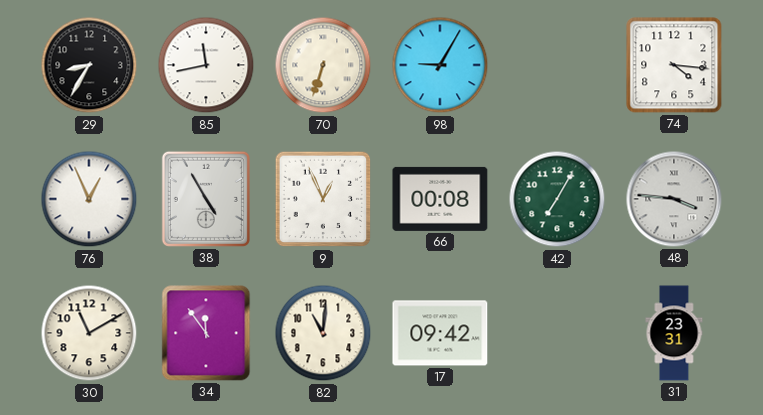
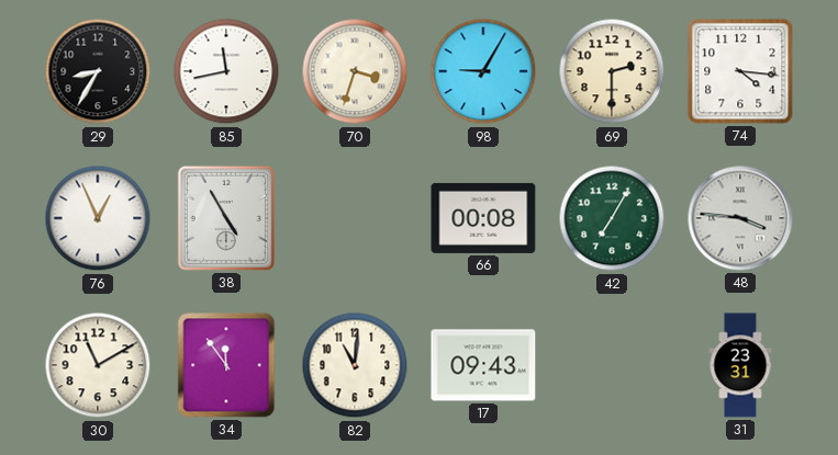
70: 6:33 -> 3:33
69: none -> 2:30
9: 12:56 -> none
17: 09:42 -> 09:43
